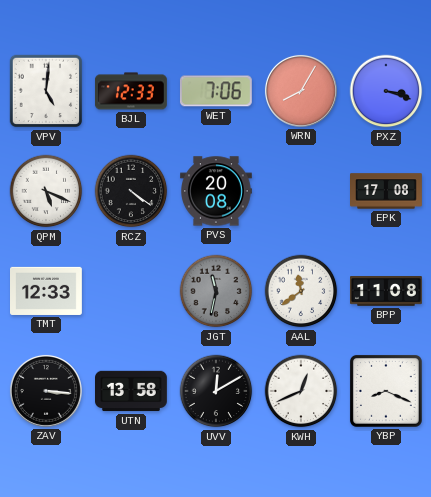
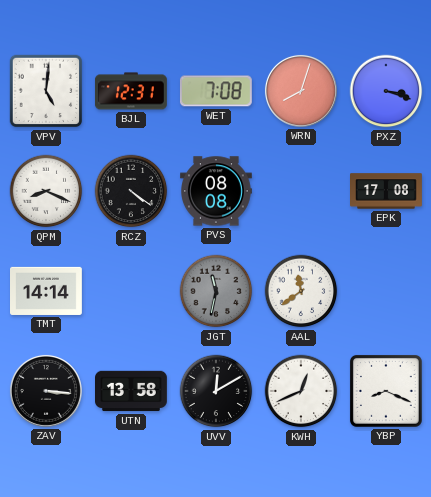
BJL: 12:33 -> 12:31
WET: 7:06 -> 7:08
WRN: 8:05 -> 8:03
QPM: 5:19 -> 8:19
PVS: 20:08 -> 08:08
TMT: 12:33 -> 14:14
BPP: 11:08 -> none
